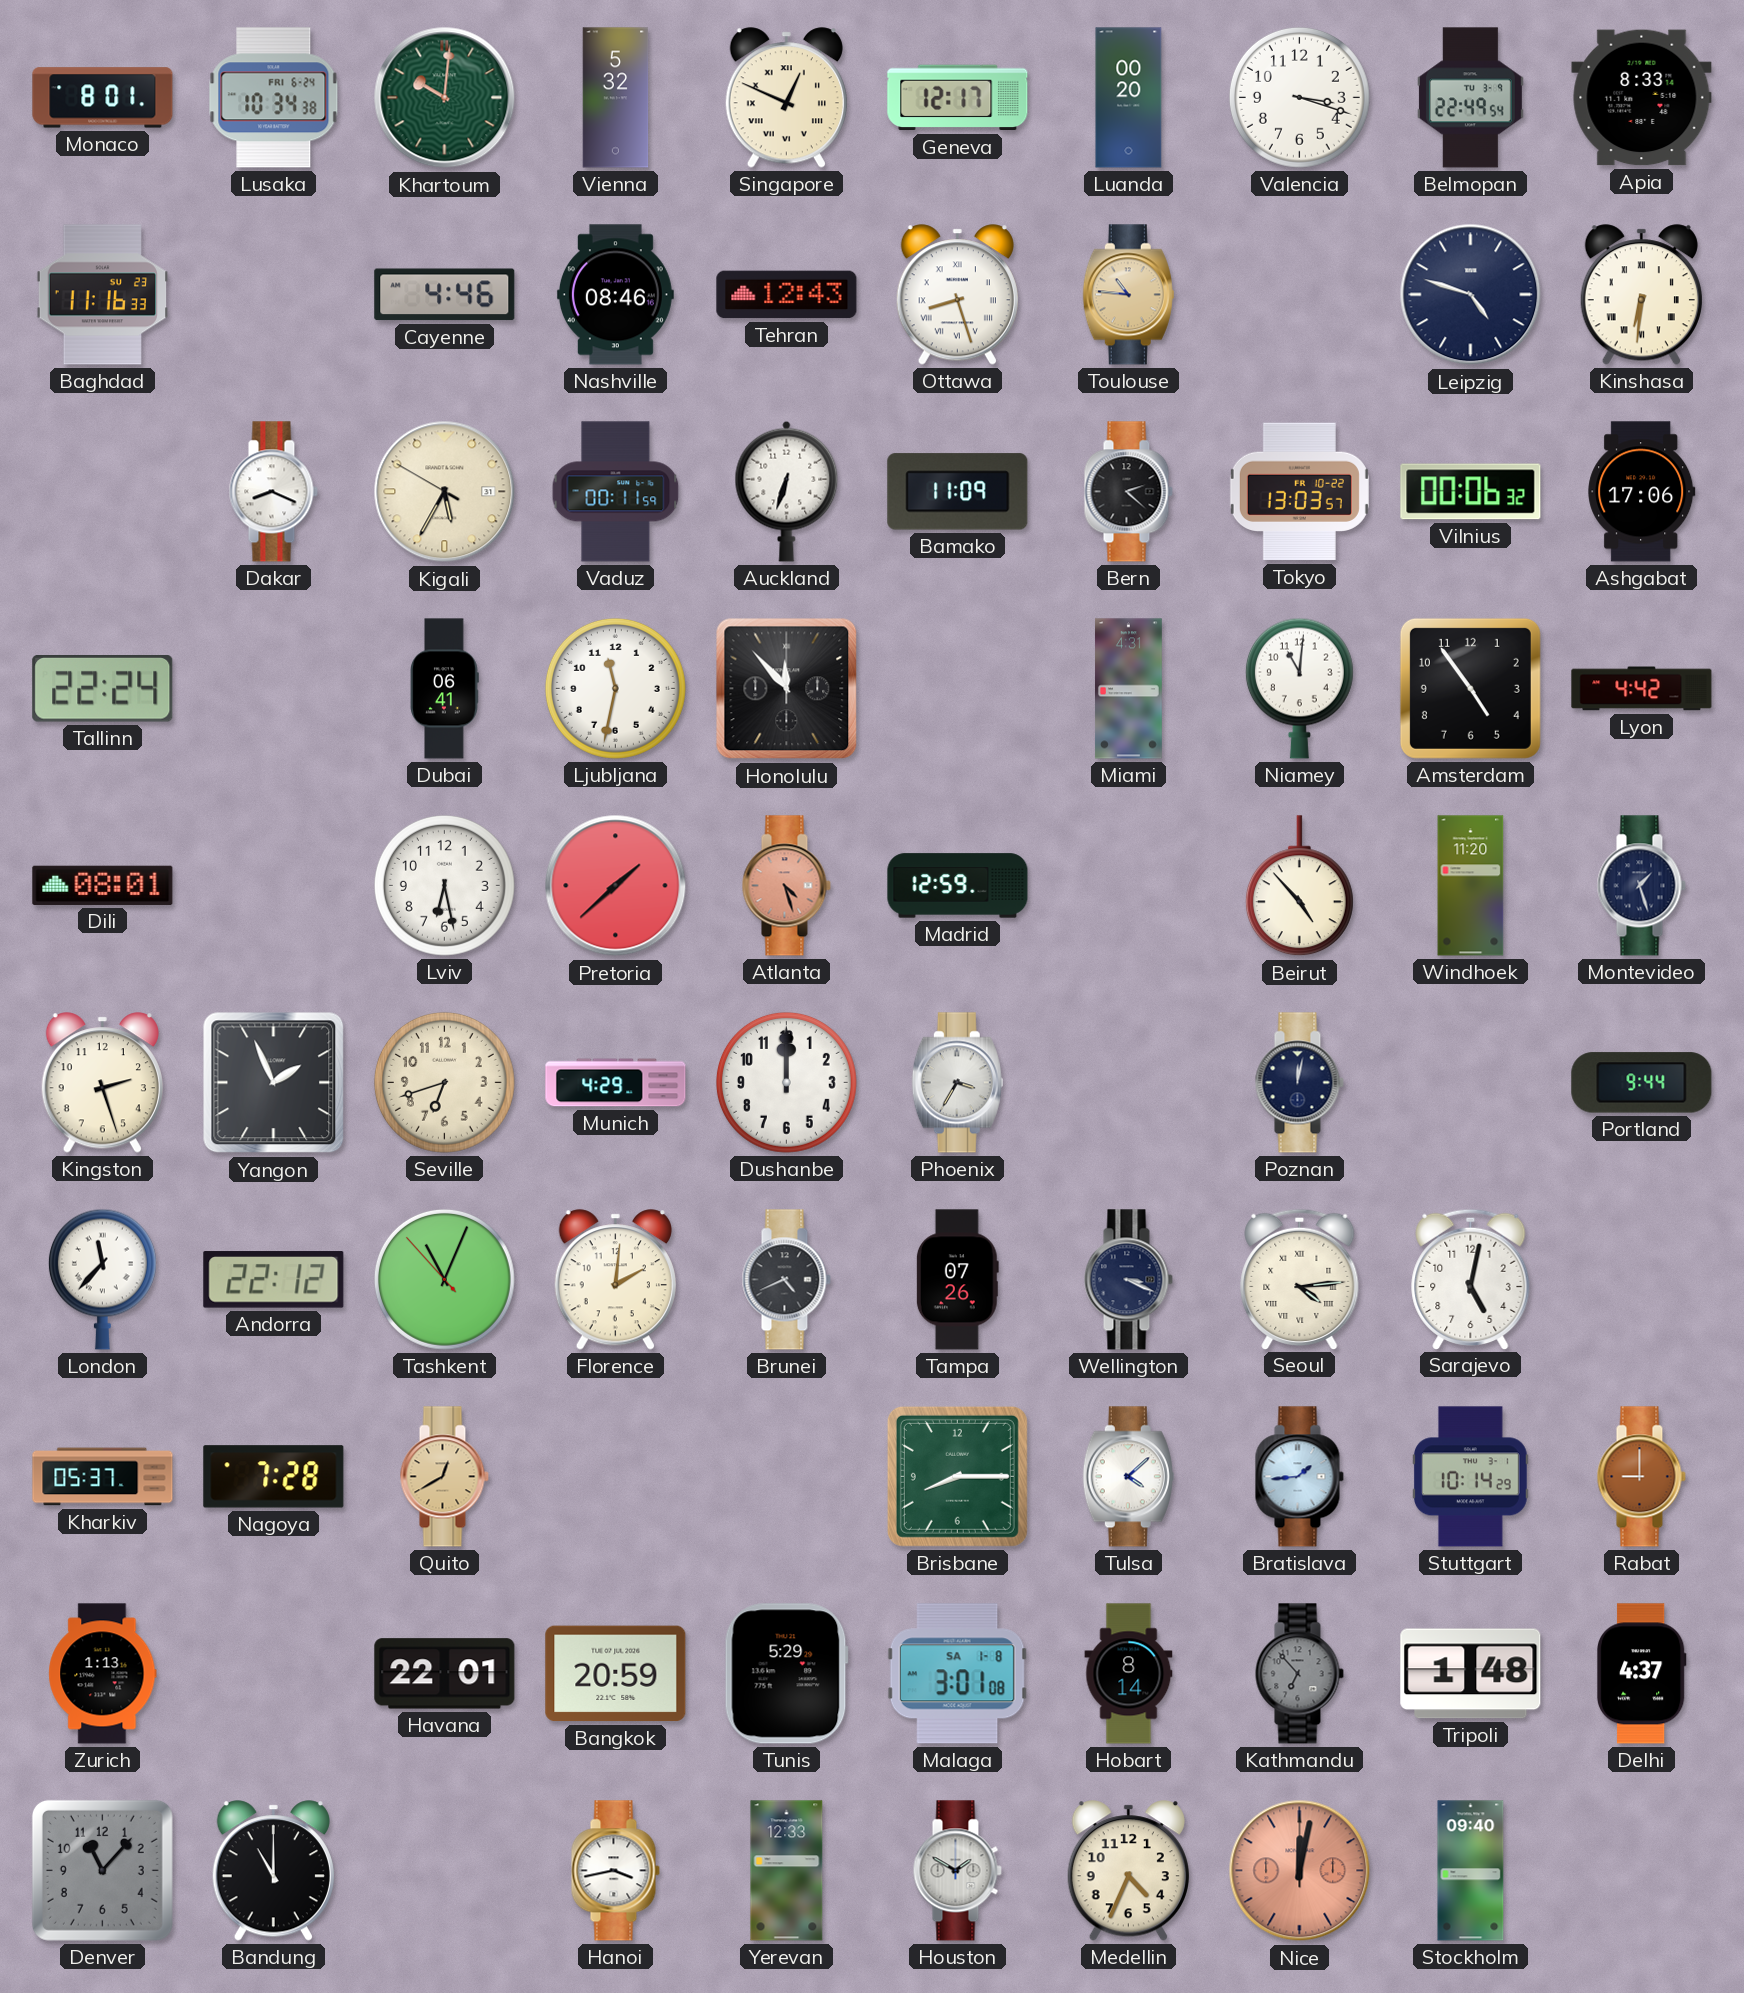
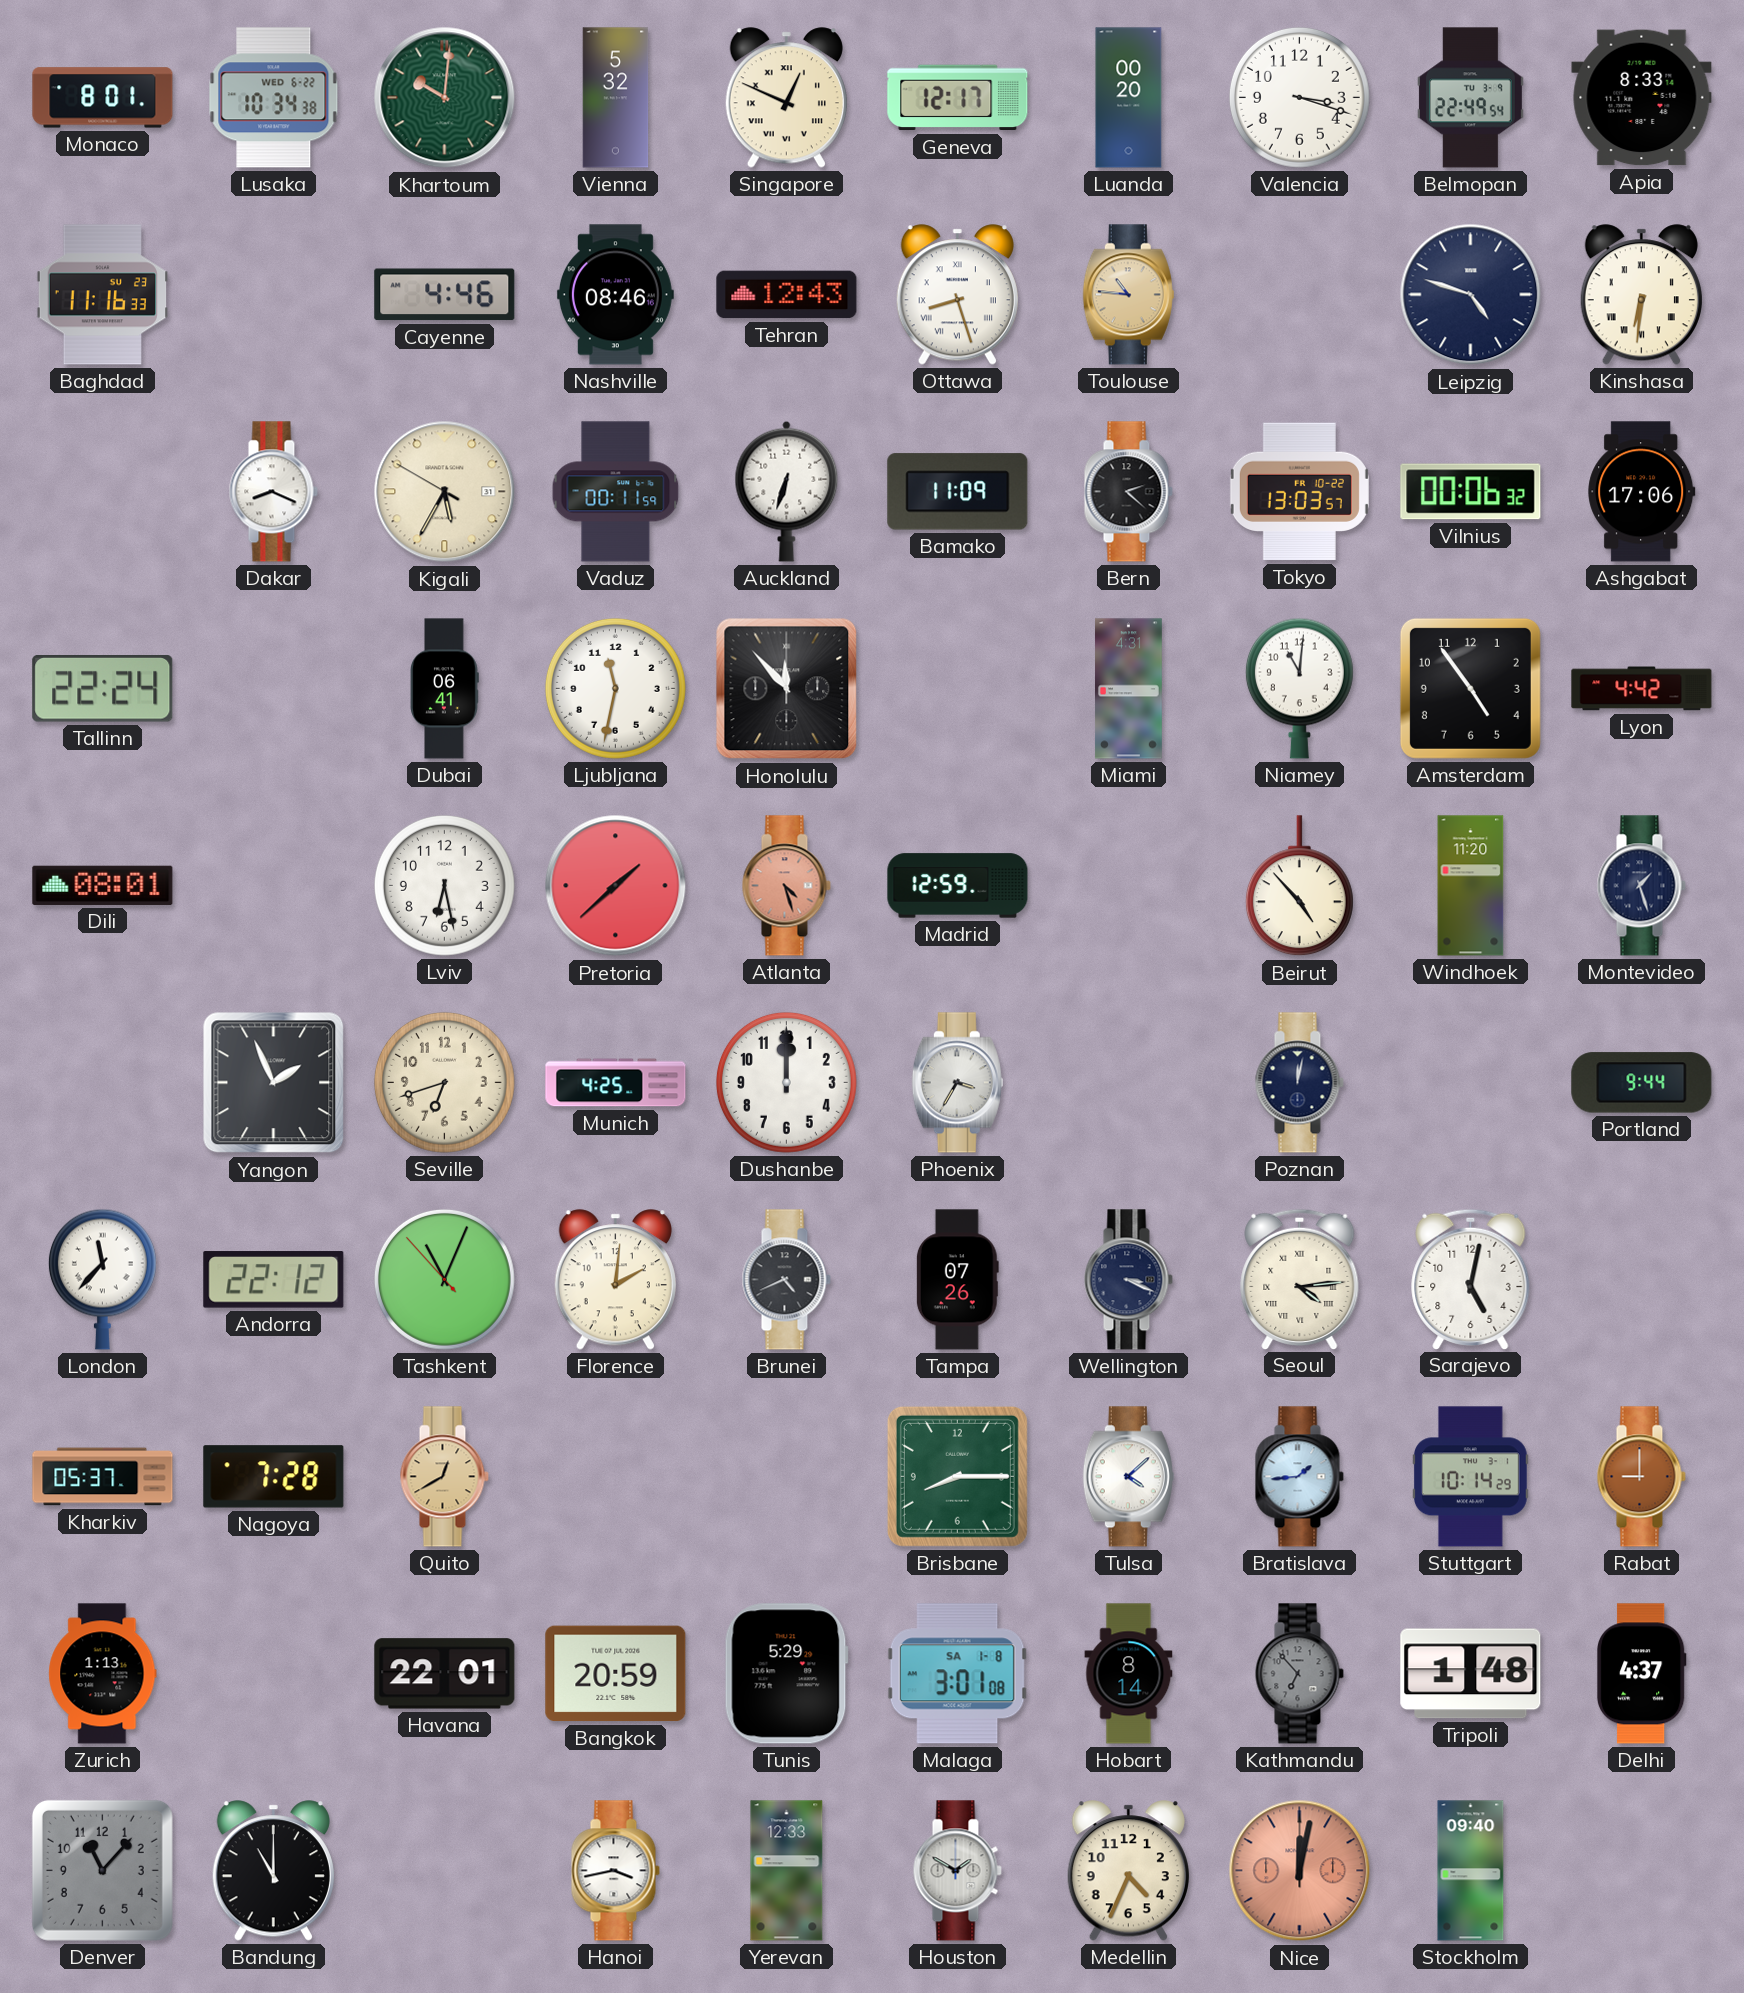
Lusaka date: FRI 6-24 -> WED 6-22
Kingston: 2:27 -> none
Munich: 4:29 -> 4:25
